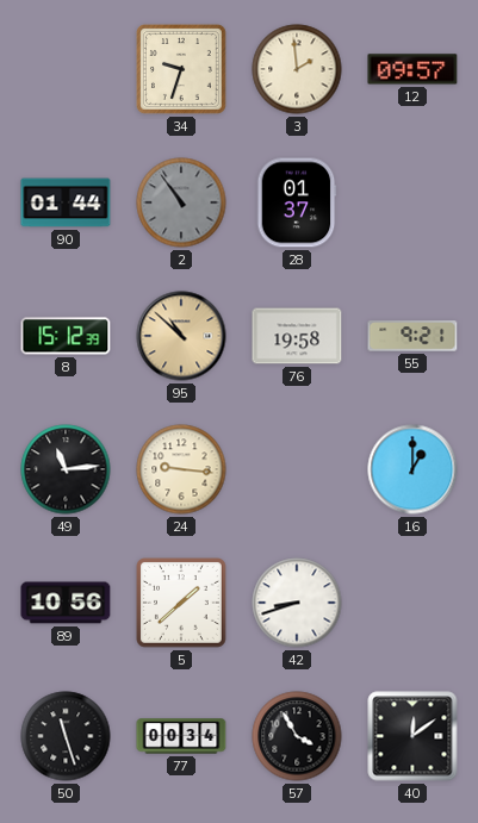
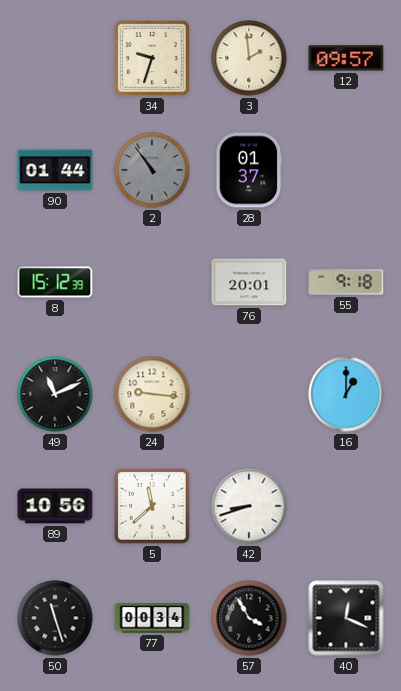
95: 10:52 -> none
76: 19:58 -> 20:01
55: 9:21 -> 9:18
49: 11:14 -> 11:11
5: 1:38 -> 11:38
40: 12:09 -> 12:19
